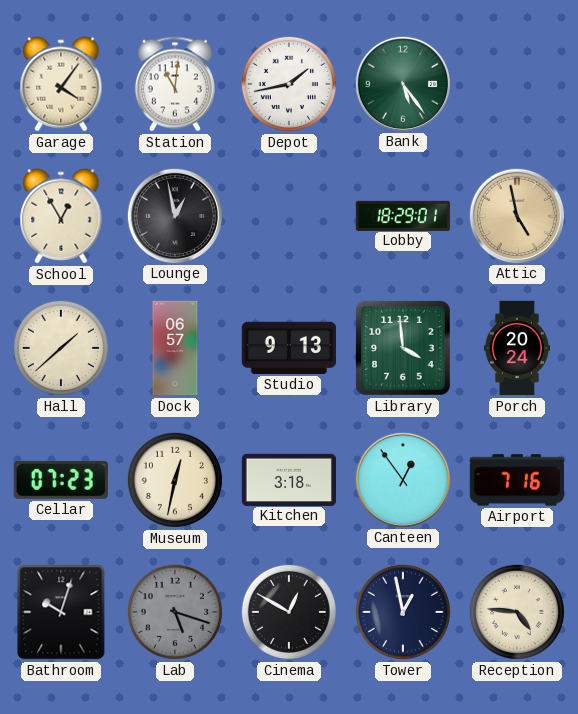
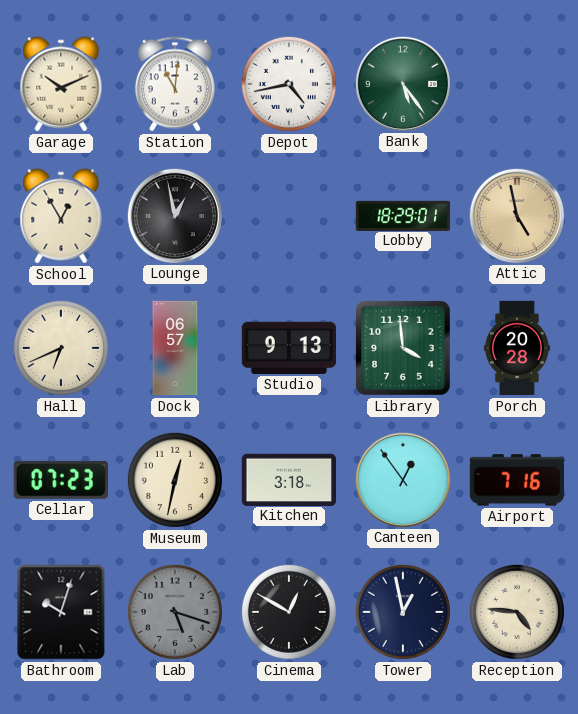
Garage: 4:06 -> 10:11
Depot: 1:43 -> 4:43
Hall: 1:38 -> 6:41
Porch: 20:24 -> 20:28
